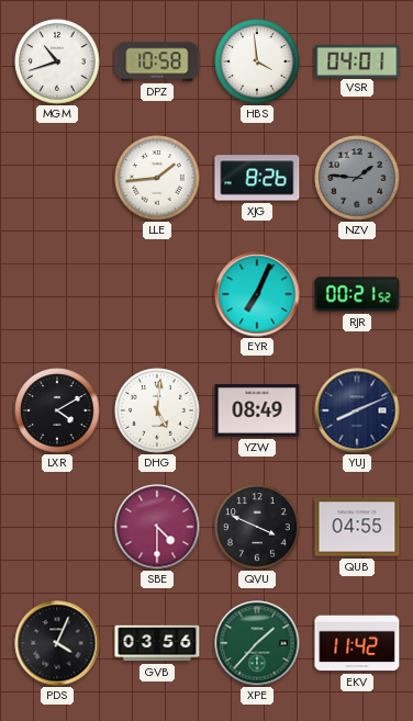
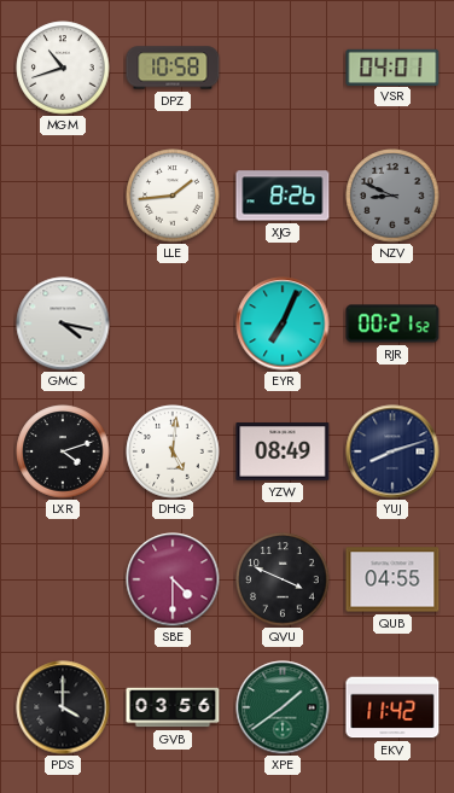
HBS: 3:59 -> none
NZV: 1:46 -> 8:49
GMC: none -> 4:17
LXR: 4:10 -> 4:12
YUJ: 8:11 -> 8:12
PDS: 4:04 -> 4:00
XPE: 1:37 -> 1:39
